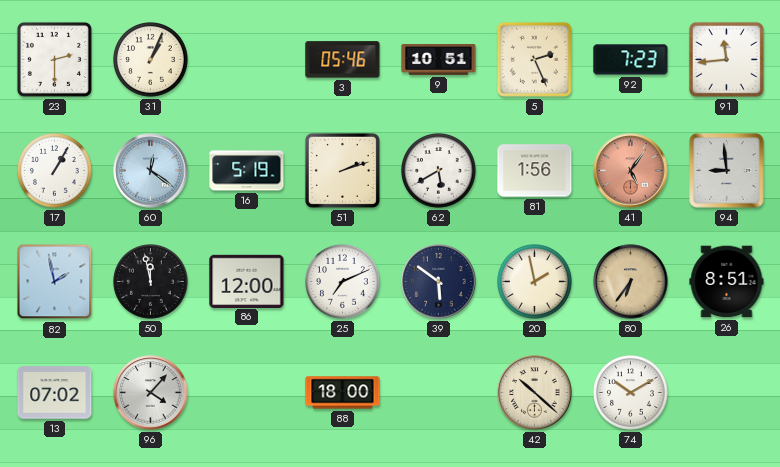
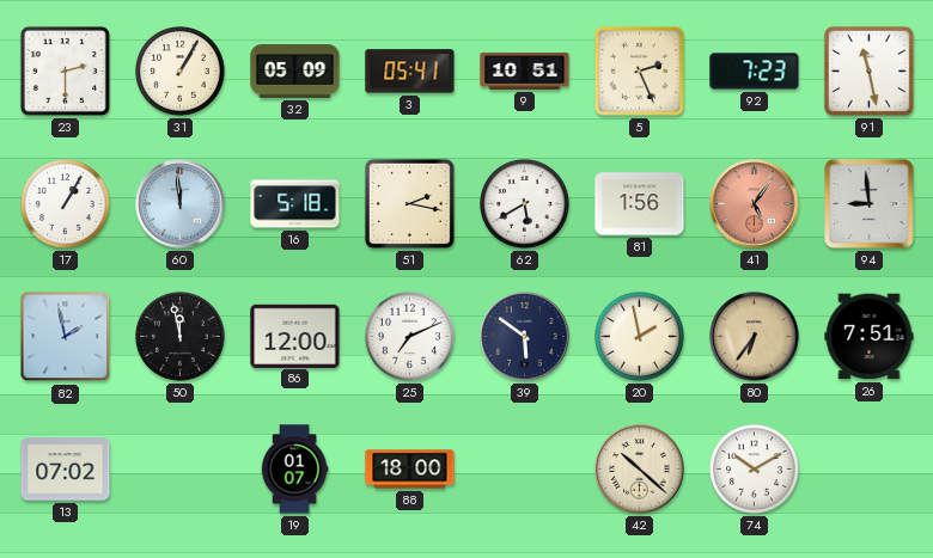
31: 1:04 -> 1:05
32: none -> 05:09
3: 05:46 -> 05:41
91: 11:44 -> 11:28
60: 12:21 -> 11:59
16: 5:19 -> 5:18
51: 2:12 -> 2:17
26: 8:51 -> 7:51
96: 4:07 -> none
19: none -> 01:07
